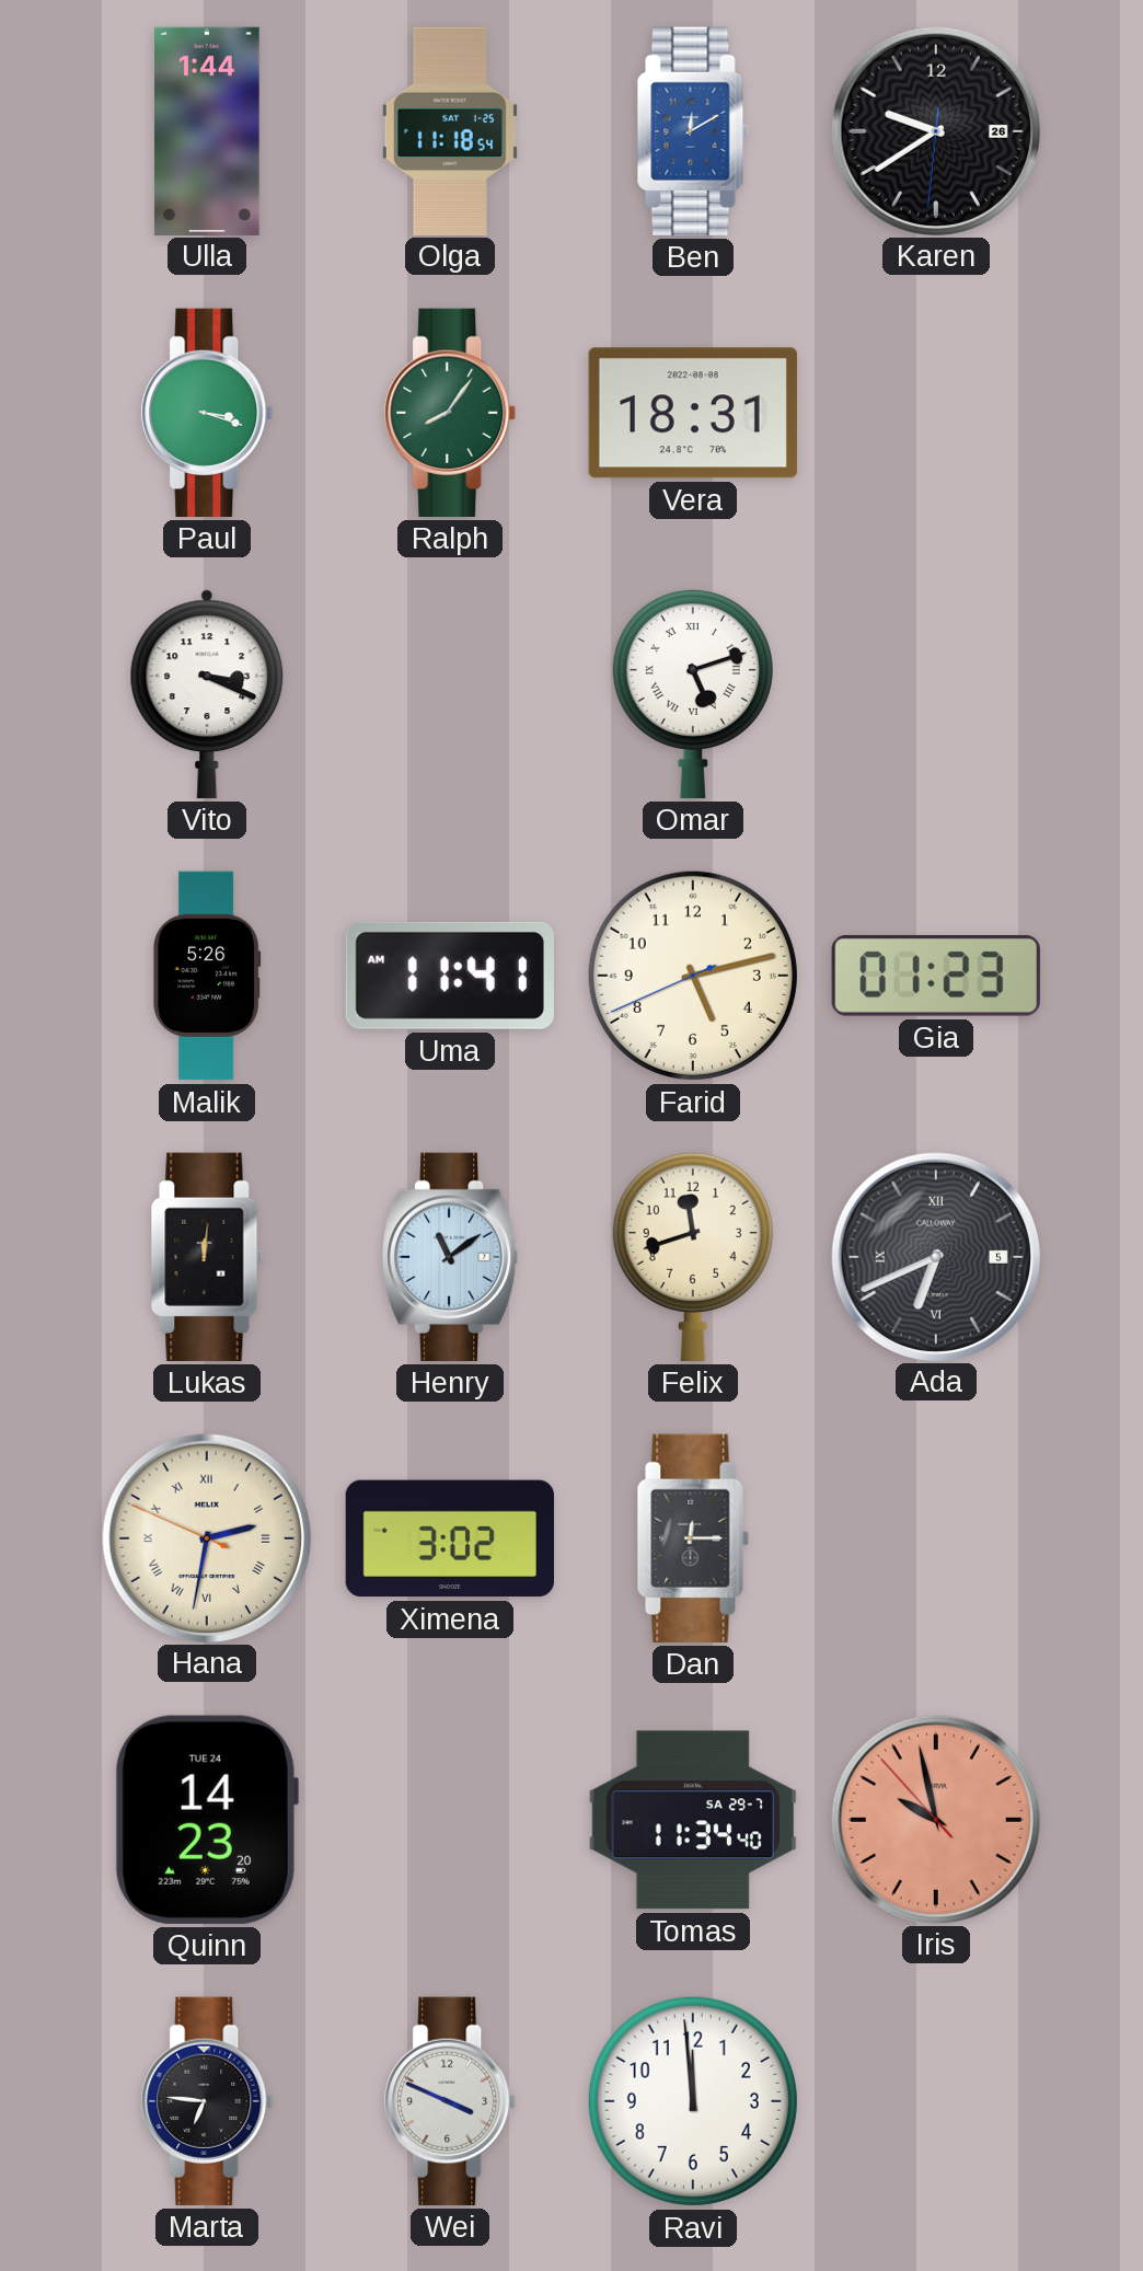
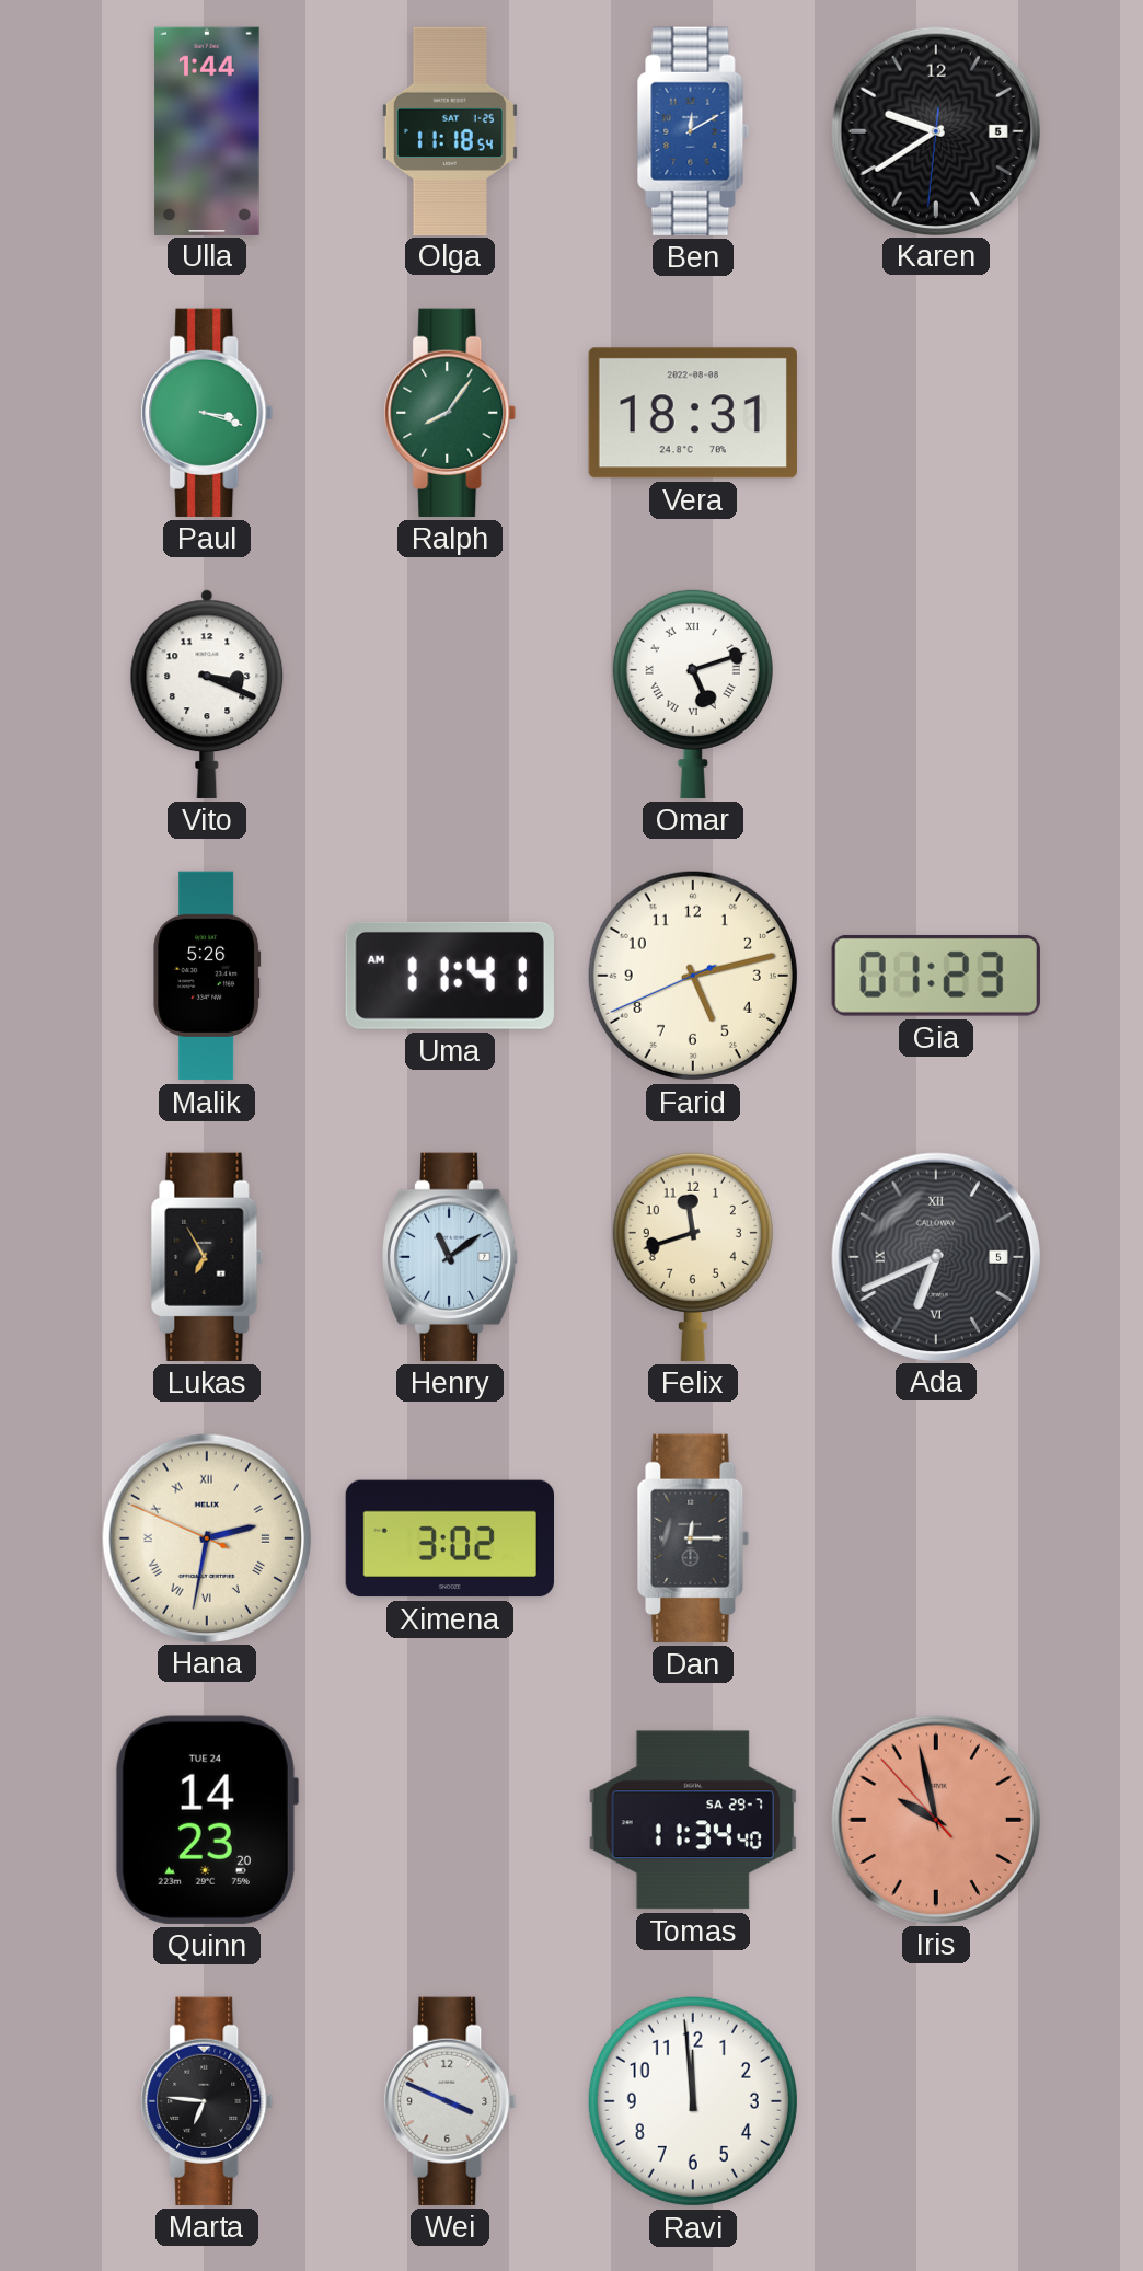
Karen date: 26 -> 5
Lukas: 12:01 -> 6:55
